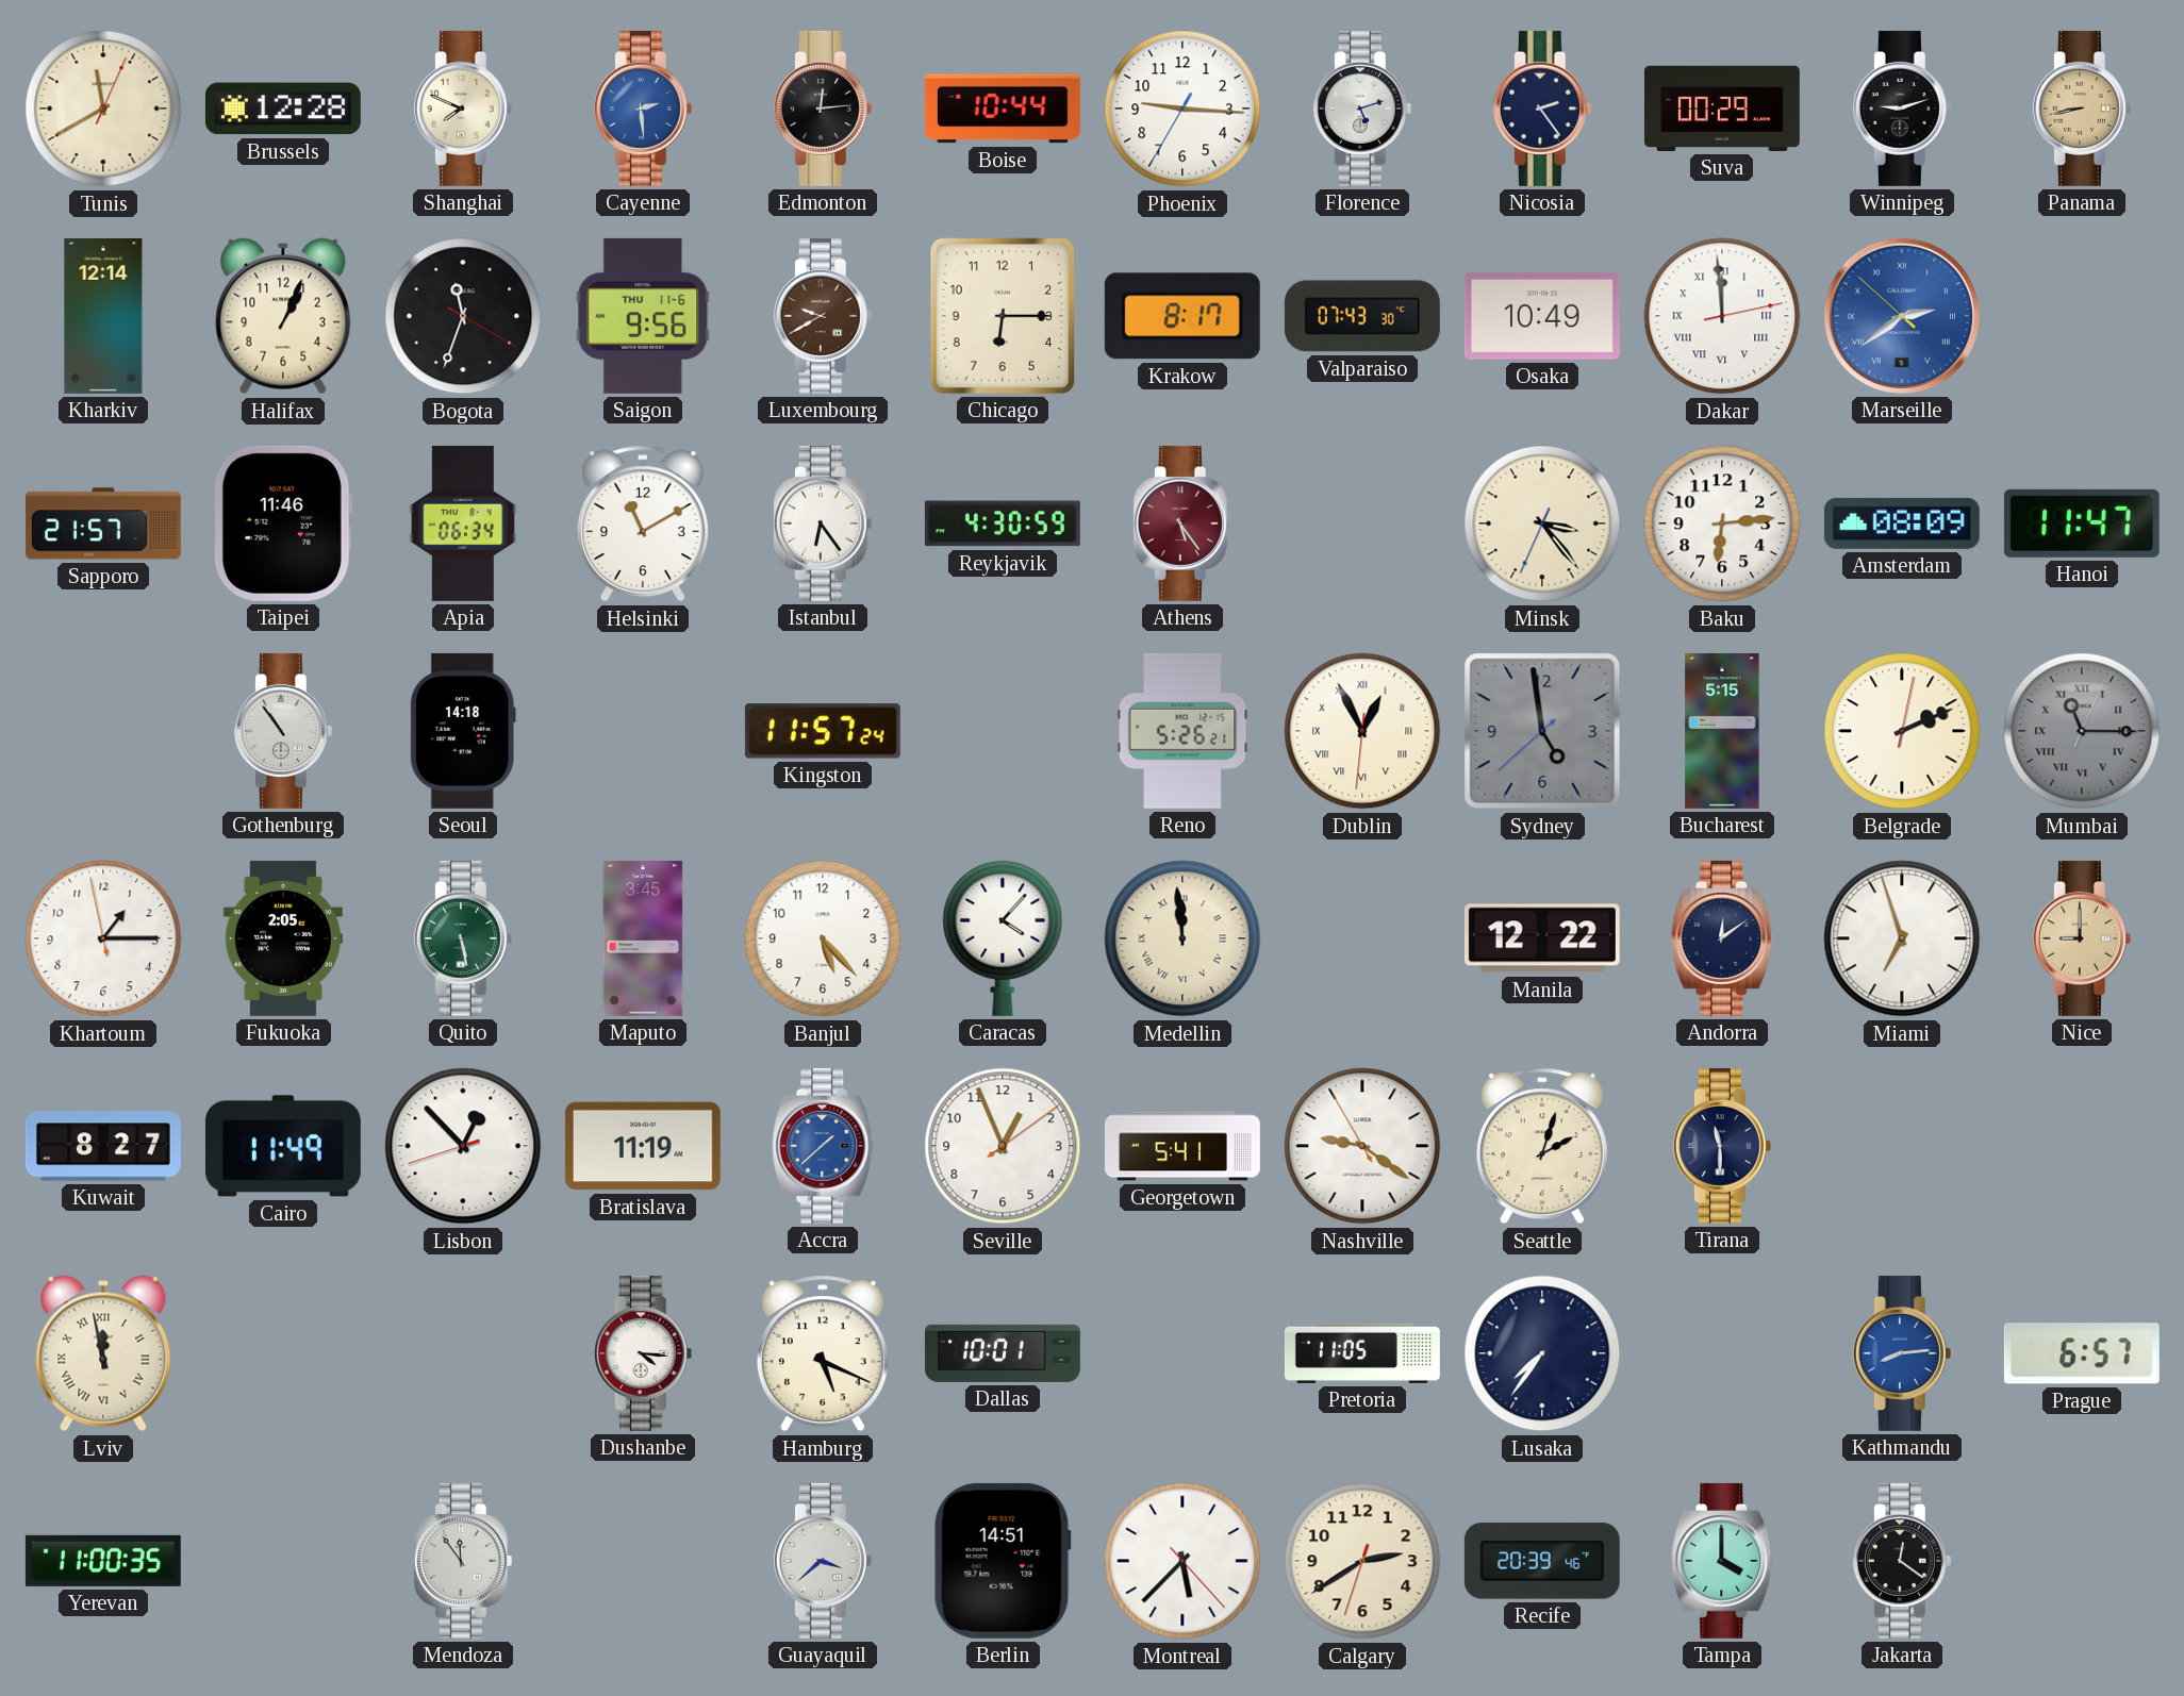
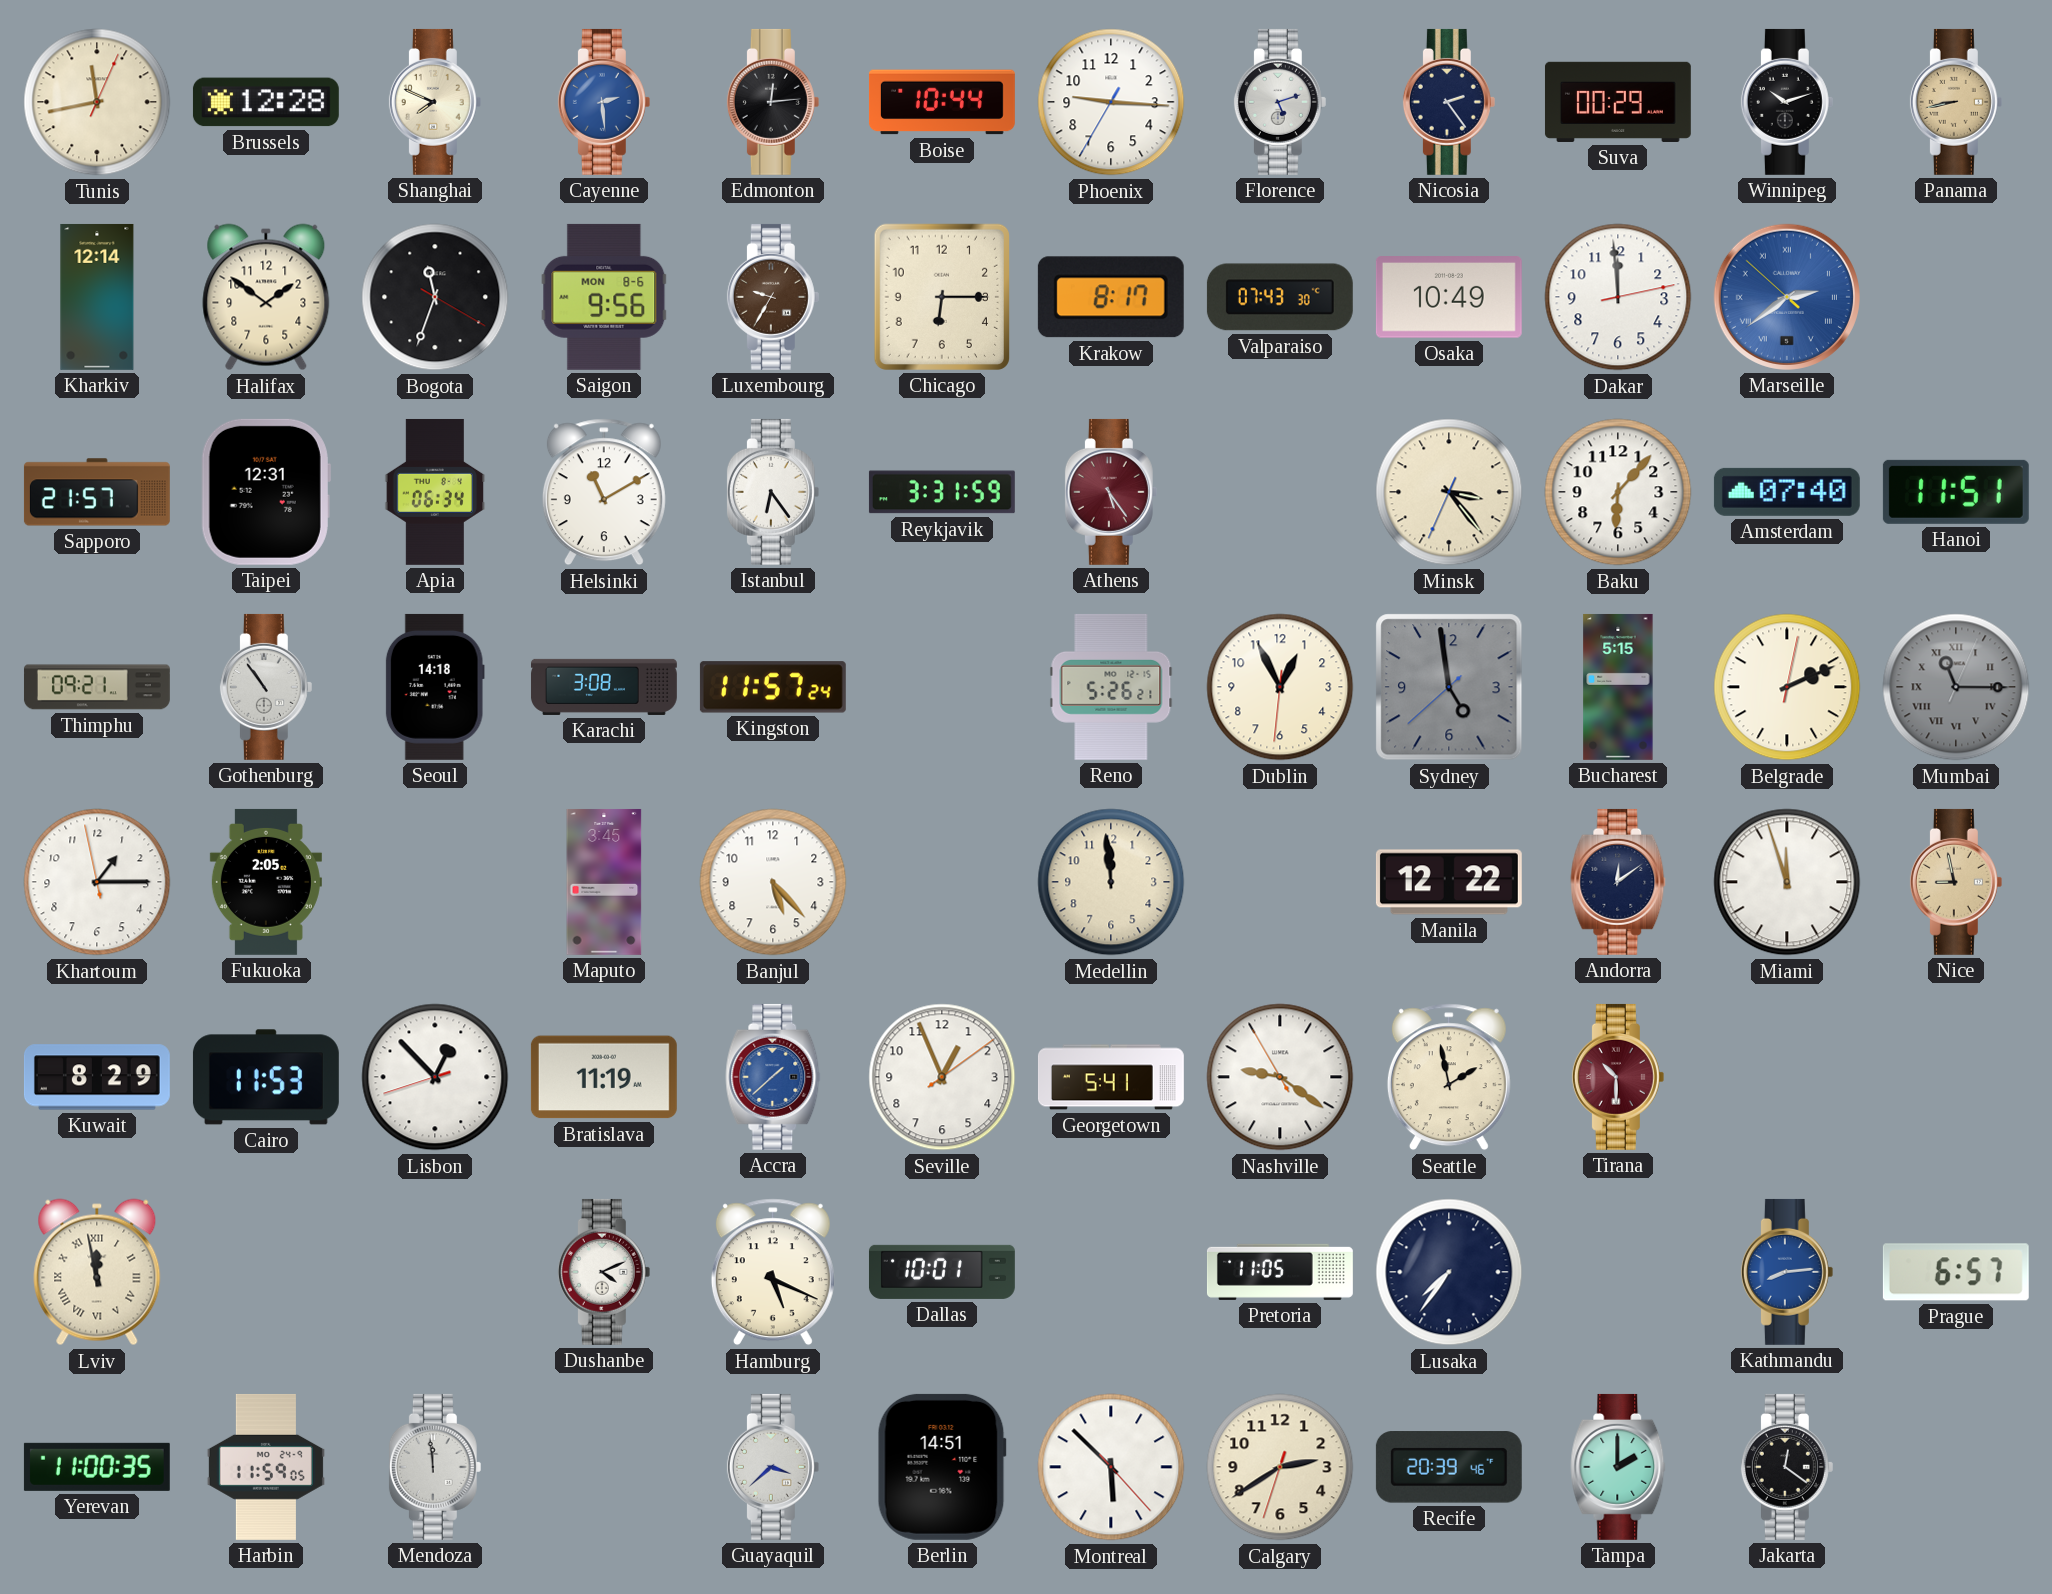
Tunis: 11:40 -> 11:43
Winnipeg: 9:12 -> 10:12
Halifax: 1:04 -> 1:51
Saigon date: THU 11-6 -> MON 8-6
Luxembourg: 9:40 -> 9:35
Dakar numerals: Roman -> Arabic
Taipei: 11:46 -> 12:31
Reykjavik: 4:30 -> 3:31
Baku: 6:14 -> 6:07
Amsterdam: 08:09 -> 07:40
Hanoi: 11:47 -> 11:51
Thimphu: none -> 09:21
Karachi: none -> 3:08
Dublin numerals: Roman -> Arabic
Quito: 5:28 -> none
Caracas: 4:07 -> none
Medellin numerals: Roman -> Arabic
Miami: 6:57 -> 11:57
Nice: 9:00 -> 8:58
Kuwait: 8:27 -> 8:29
Cairo: 11:49 -> 11:53
Seattle: 2:03 -> 1:58
Tirana: 11:30 -> 10:30
Tirana dial: navy -> burgundy
Dushanbe: 4:16 -> 4:11
Harbin: none -> 11:59
Mendoza: 11:54 -> 11:59
Montreal: 5:37 -> 5:52
Tampa: 4:00 -> 2:00
